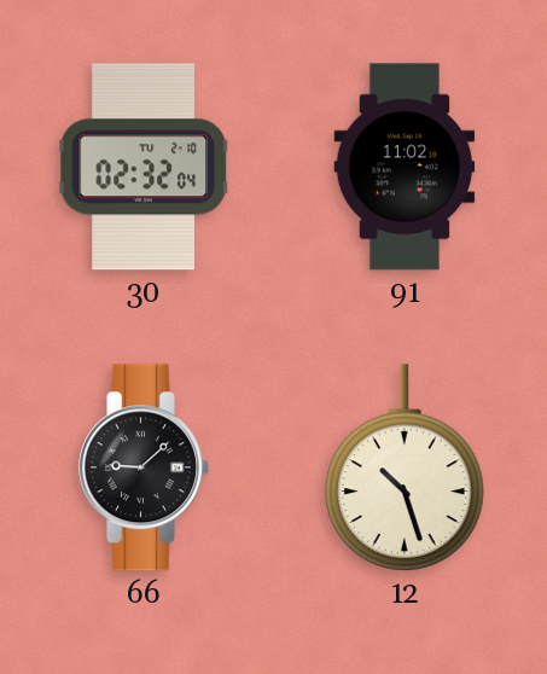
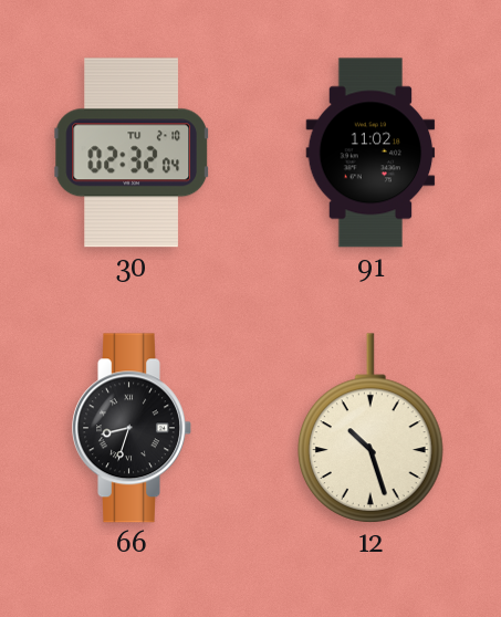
66: 9:08 -> 8:33
